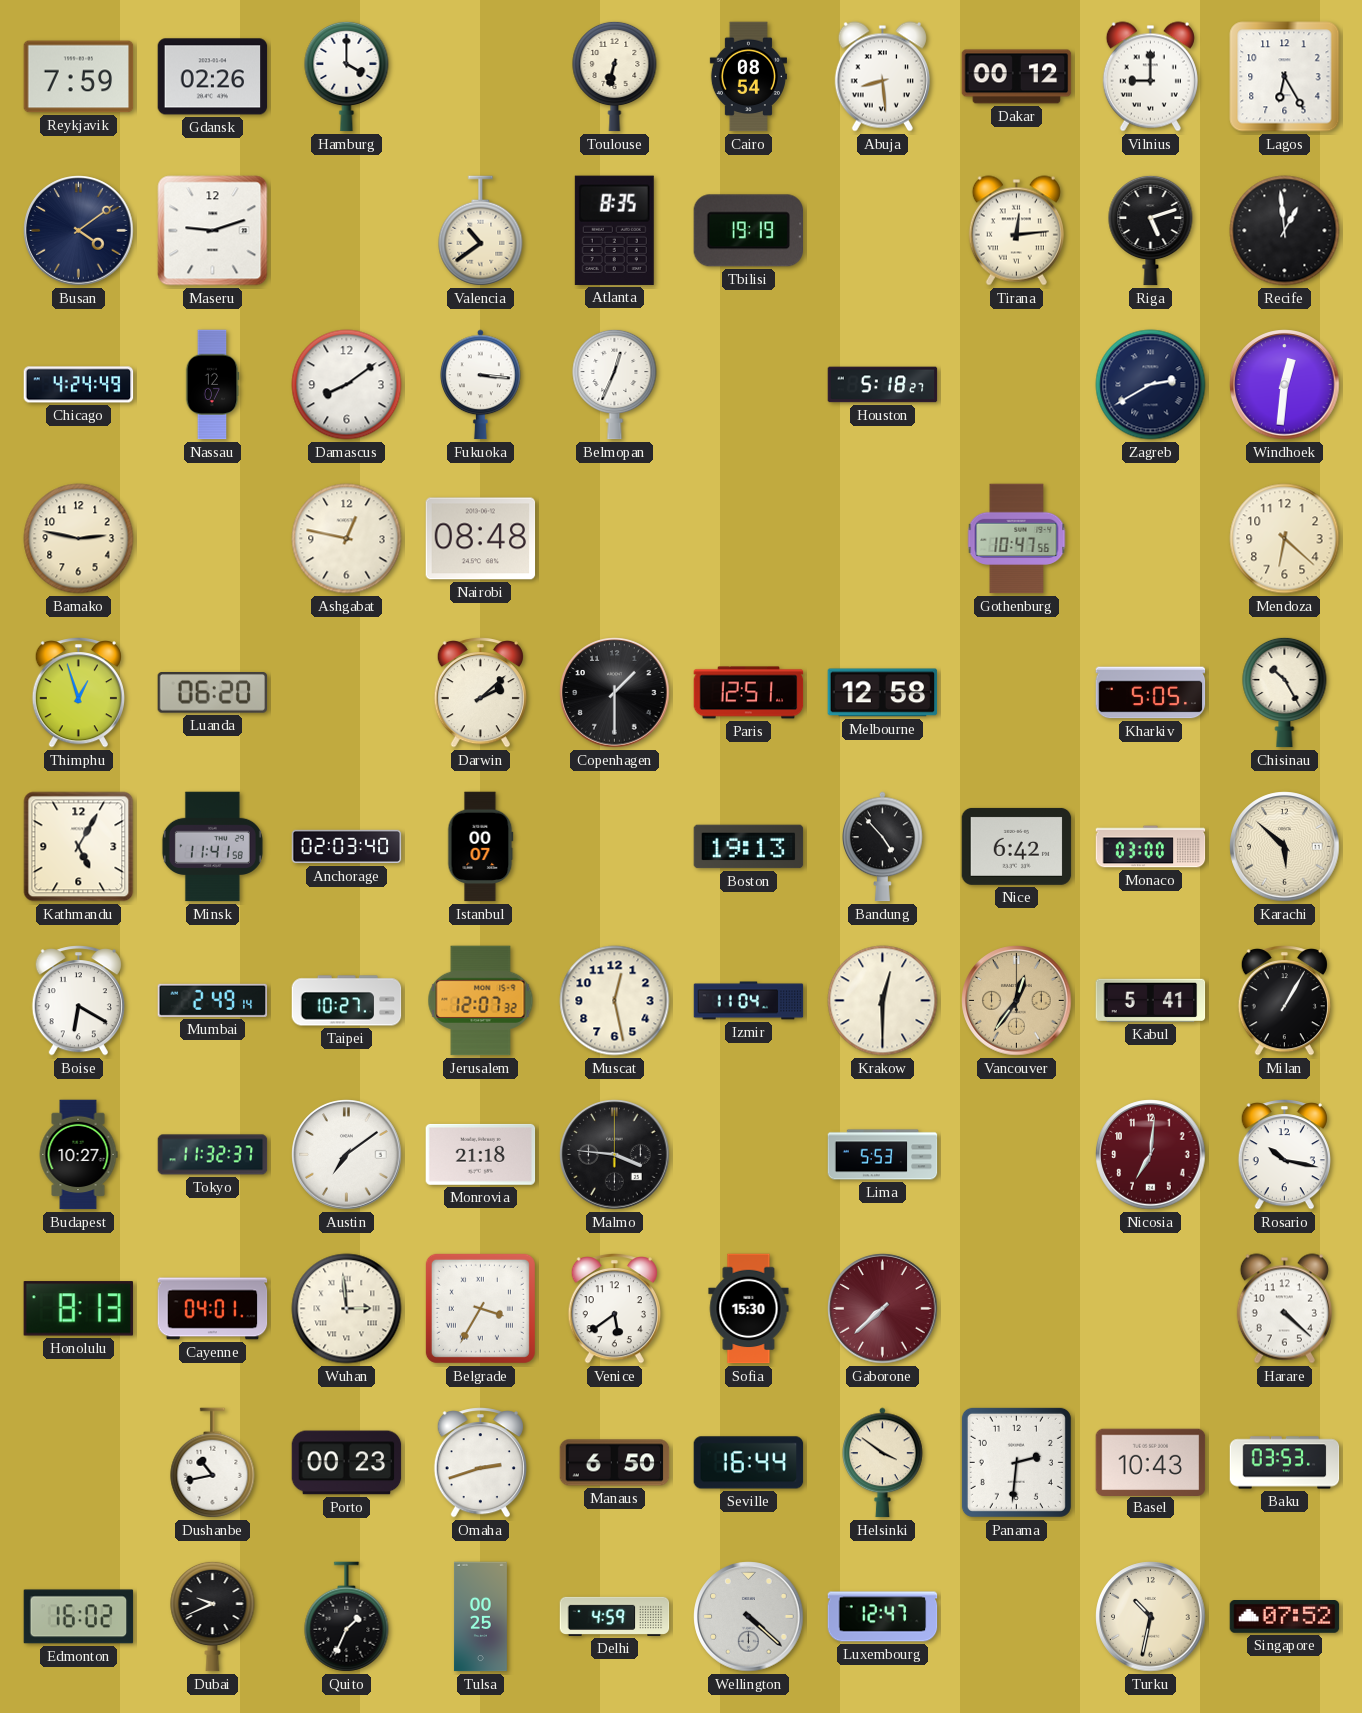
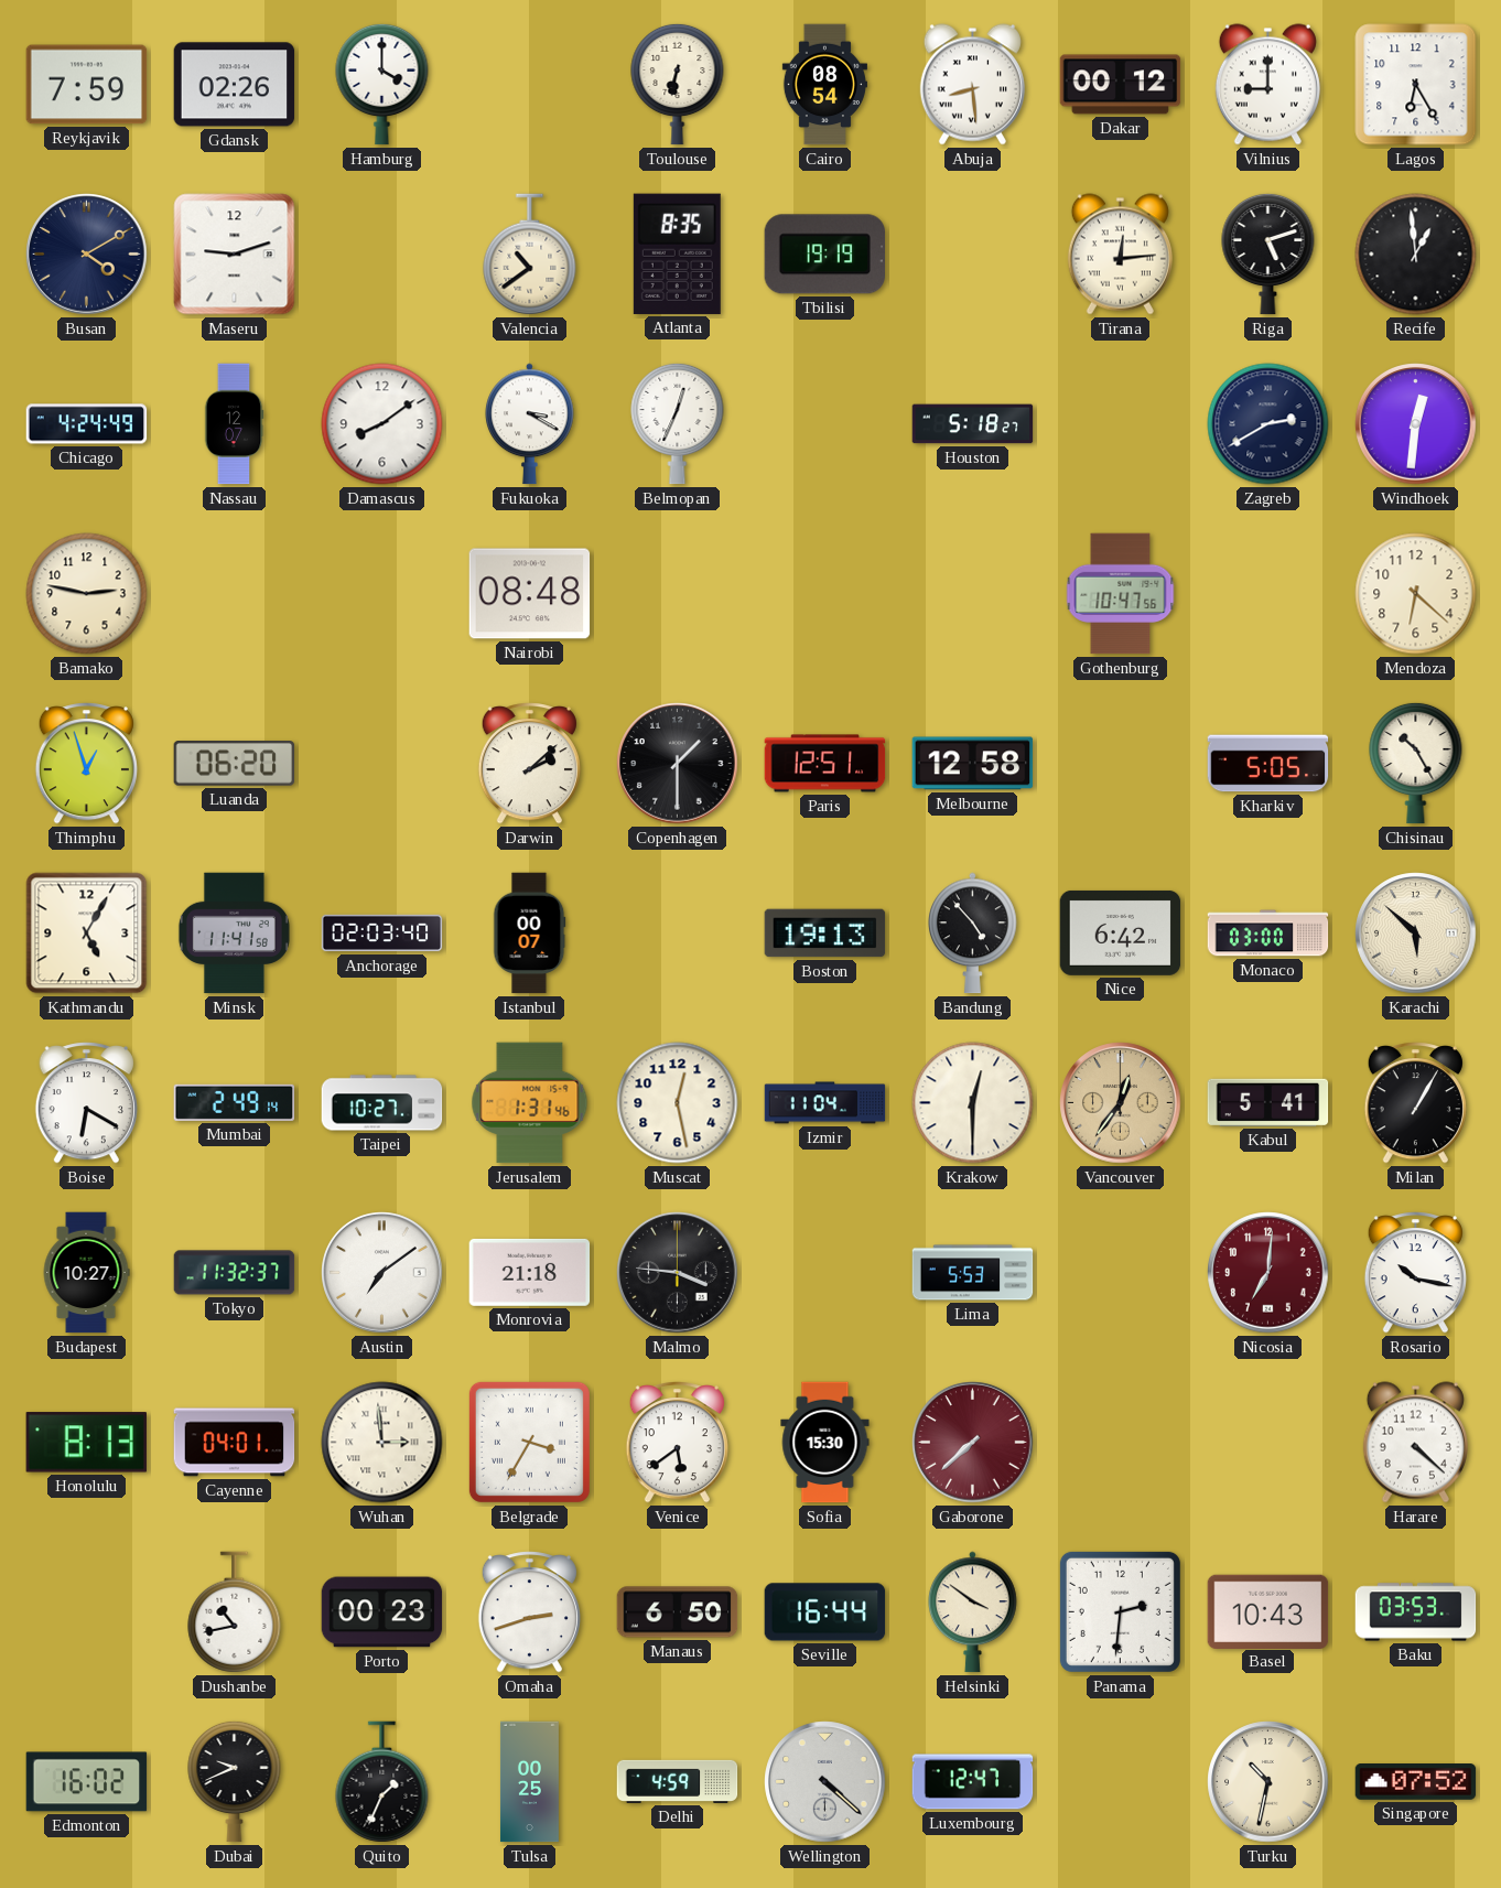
Busan: 4:09 -> 4:10
Fukuoka: 3:16 -> 3:20
Ashgabat: 12:47 -> none
Jerusalem: 12:07 -> 1:31
